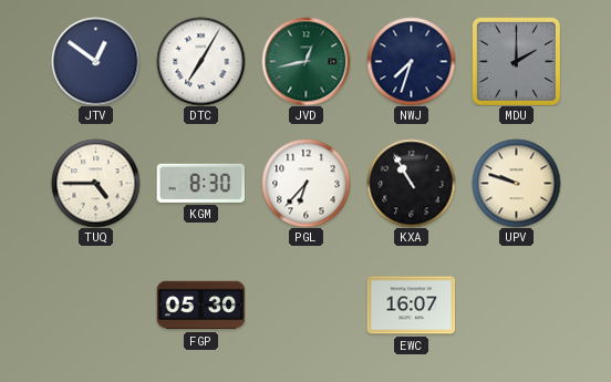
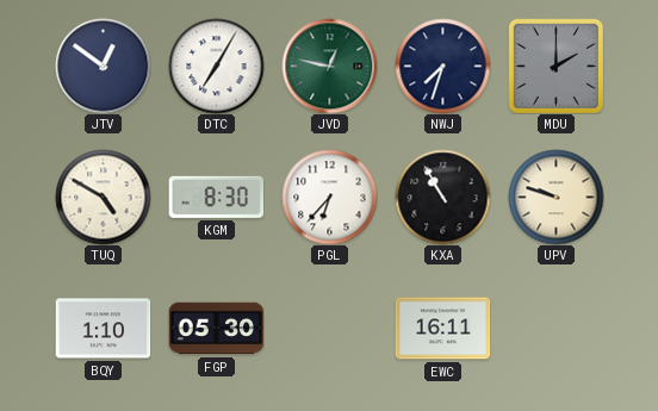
JVD: 12:43 -> 12:47
TUQ: 4:45 -> 4:50
BQY: none -> 1:10
EWC: 16:07 -> 16:11
